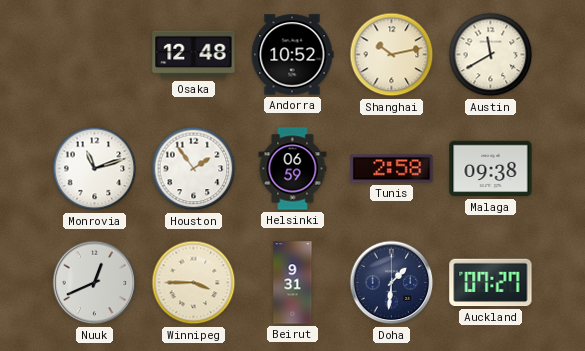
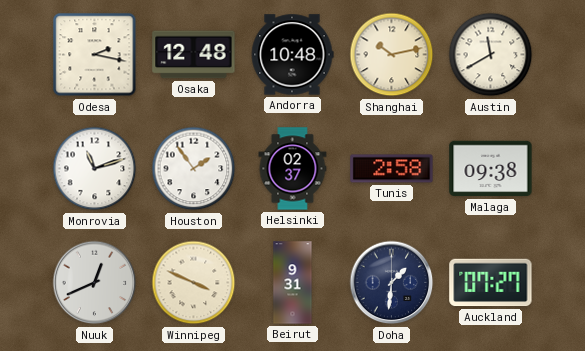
Odesa: none -> 2:17
Andorra: 10:52 -> 10:48
Helsinki: 06:59 -> 02:37
Winnipeg: 3:45 -> 3:49
